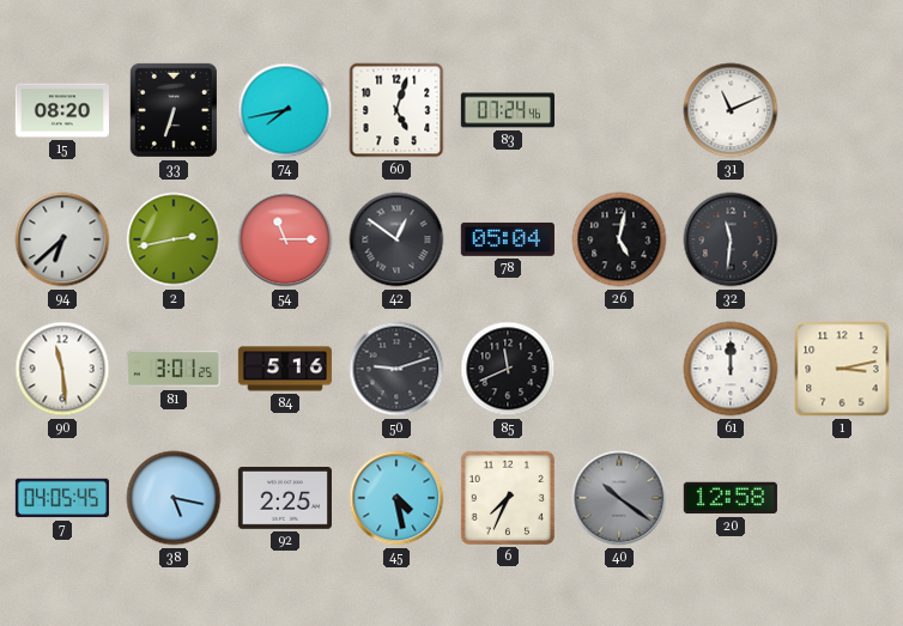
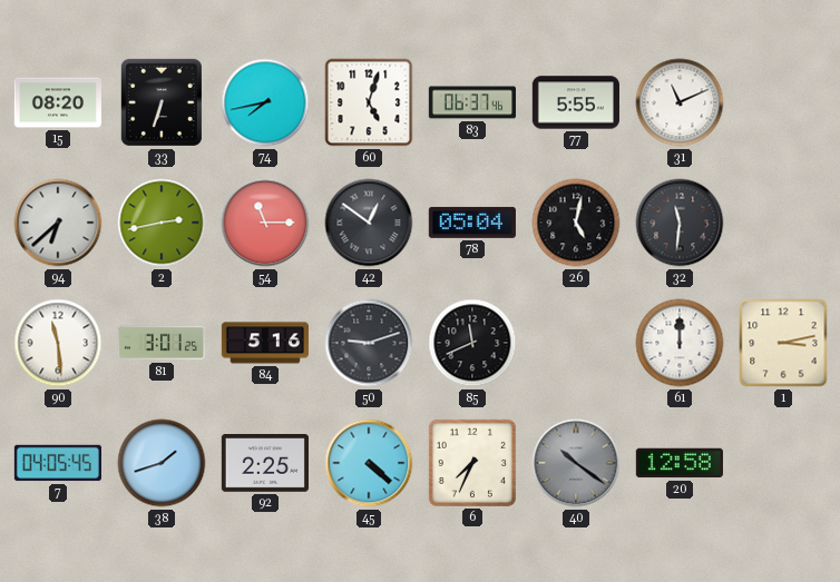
83: 07:24 -> 06:37
77: none -> 5:55
38: 5:17 -> 1:42
45: 4:28 -> 4:22
